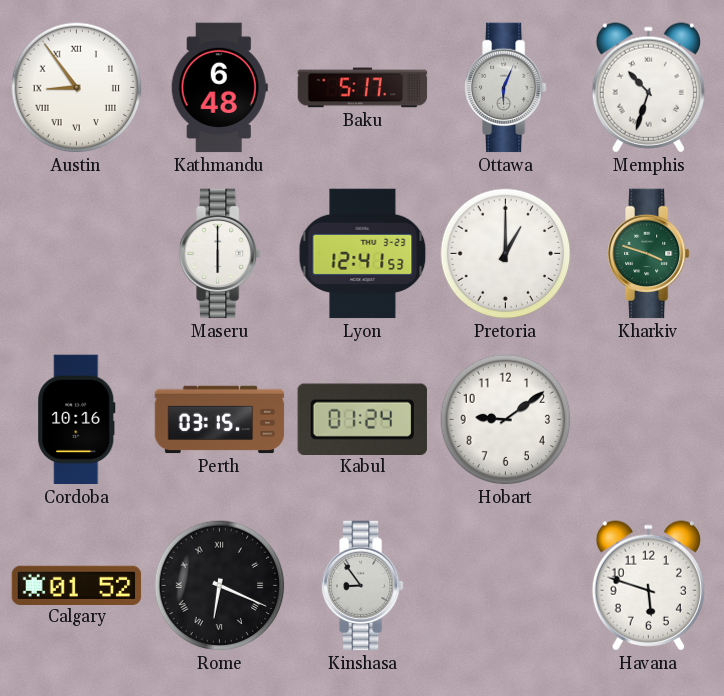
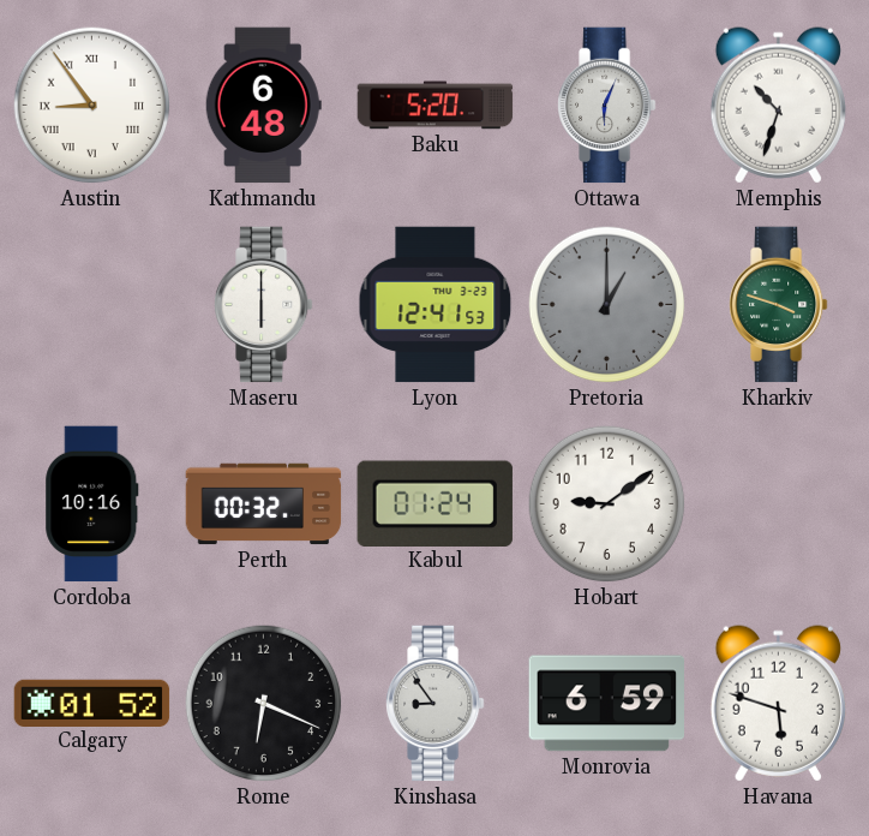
Baku: 5:17 -> 5:20
Pretoria dial: white -> grey
Perth: 03:15 -> 00:32
Rome numerals: Roman -> Arabic
Monrovia: none -> 6:59
